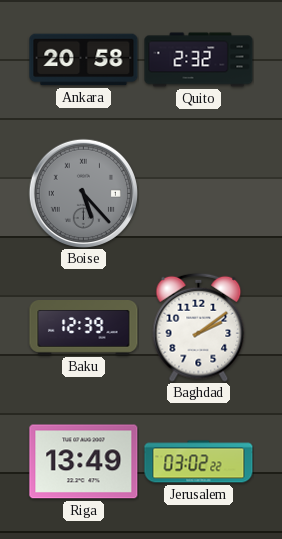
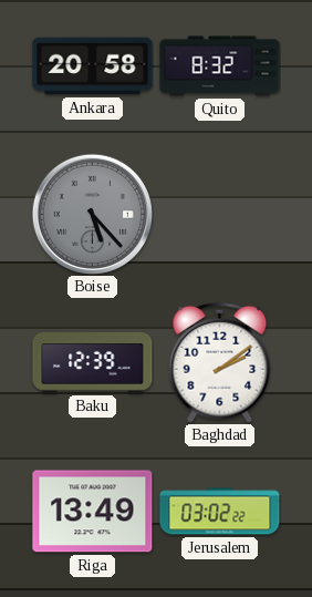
Quito: 2:32 -> 8:32
